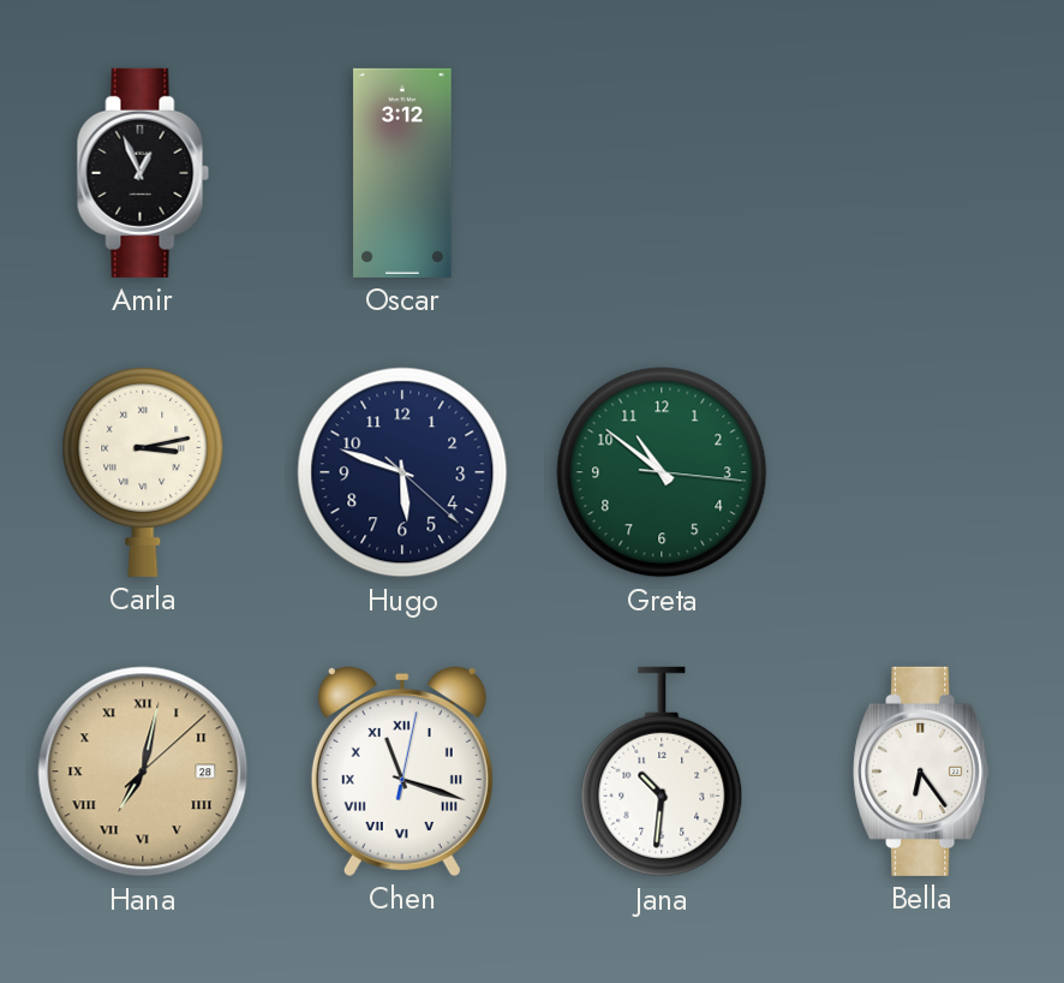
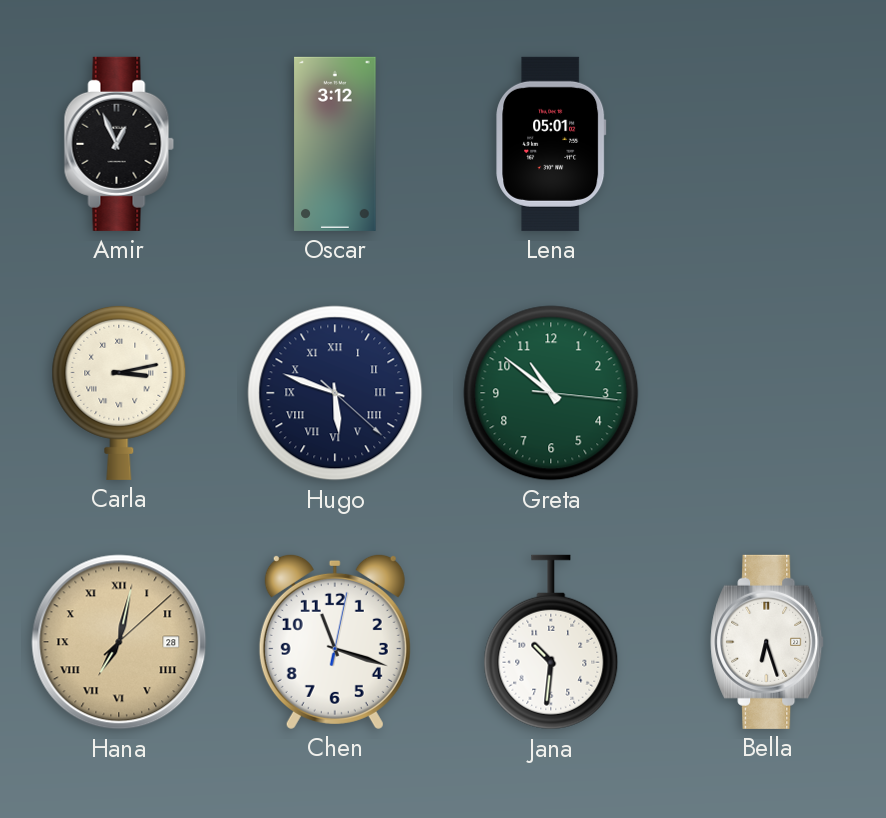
Lena: none -> 05:01
Hugo numerals: Arabic -> Roman
Chen numerals: Roman -> Arabic
Bella: 6:24 -> 6:27
